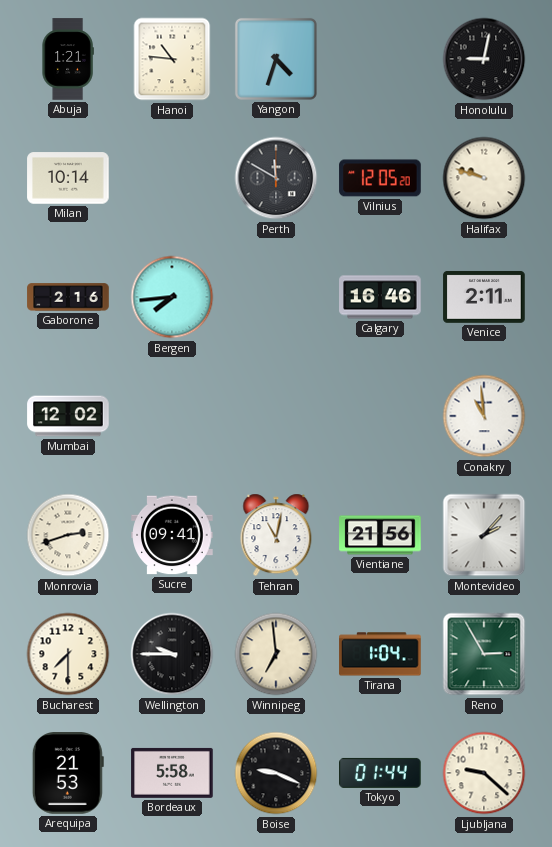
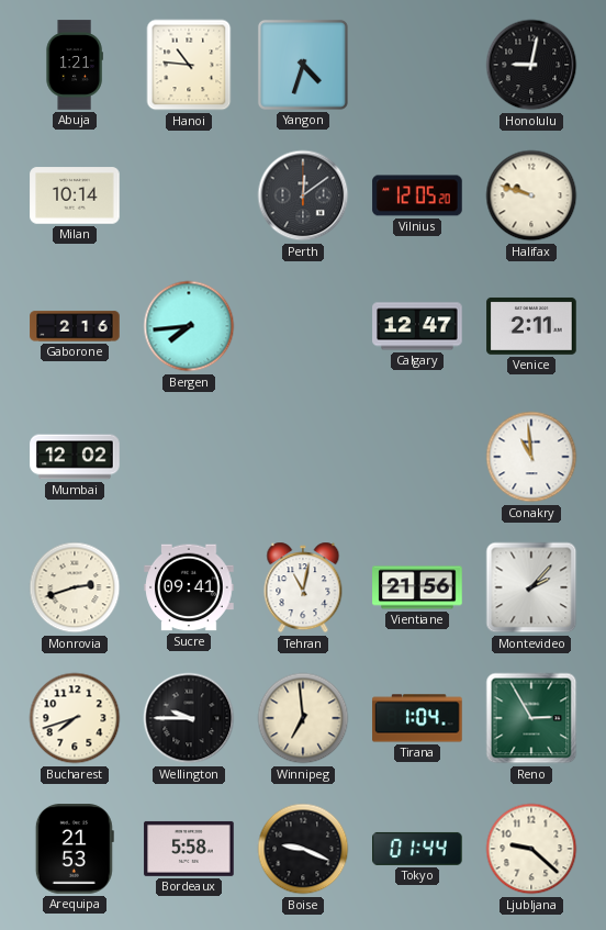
Perth: 11:50 -> 12:09
Calgary: 16:46 -> 12:47
Bucharest: 7:30 -> 7:42
